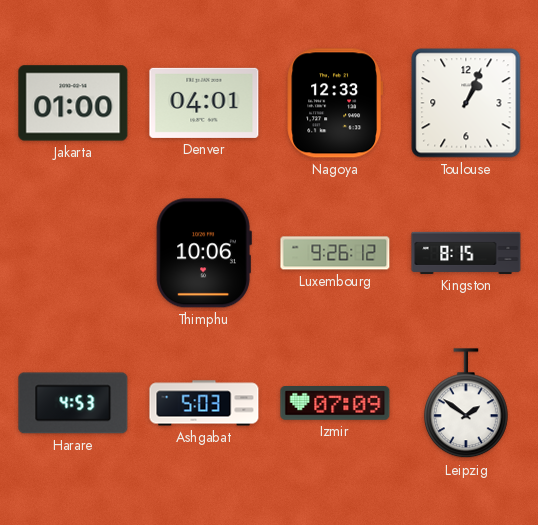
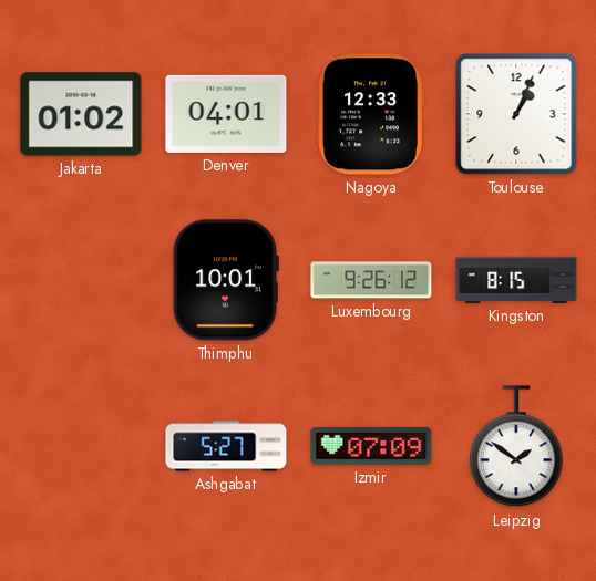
Jakarta: 01:00 -> 01:02
Thimphu: 10:06 -> 10:01
Harare: 4:53 -> none
Ashgabat: 5:03 -> 5:27
